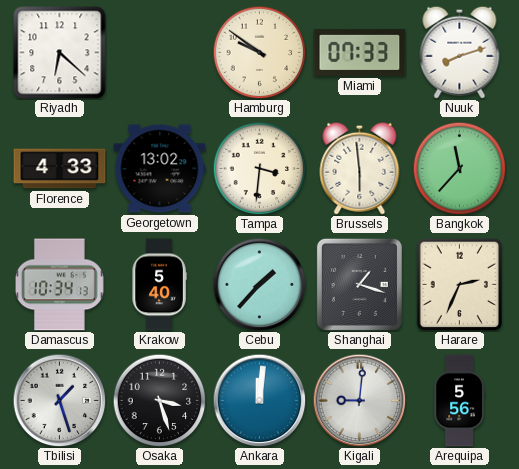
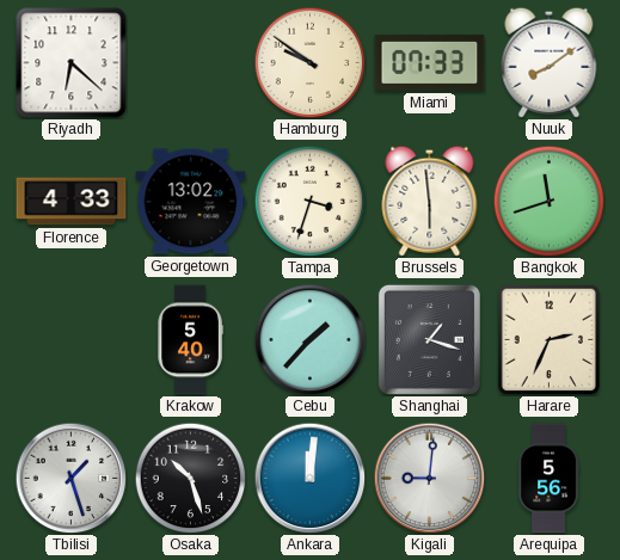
Nuuk: 8:12 -> 8:09
Tampa: 3:31 -> 3:33
Bangkok: 11:37 -> 11:42
Damascus: 10:34 -> none
Osaka: 3:27 -> 10:27
